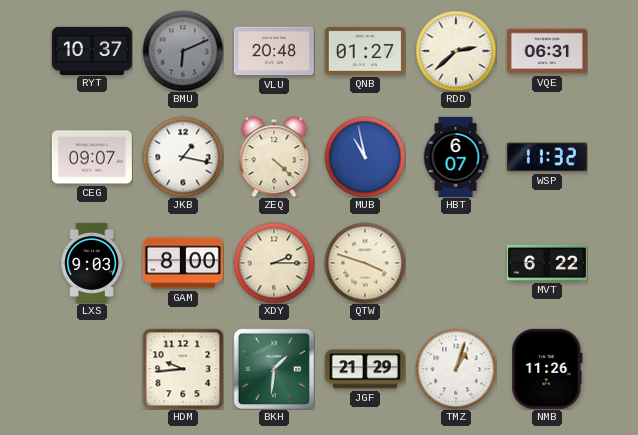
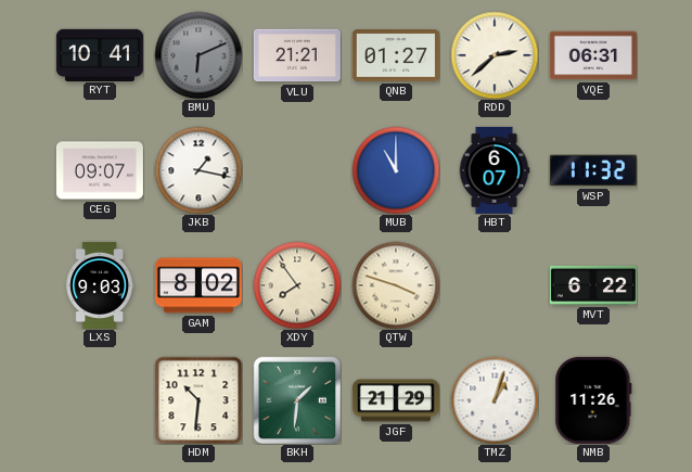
RYT: 10:37 -> 10:41
VLU: 20:48 -> 21:21
ZEQ: 4:22 -> none
MUB: 10:58 -> 11:00
GAM: 8:00 -> 8:02
XDY: 2:15 -> 7:54
HDM: 9:44 -> 10:31
